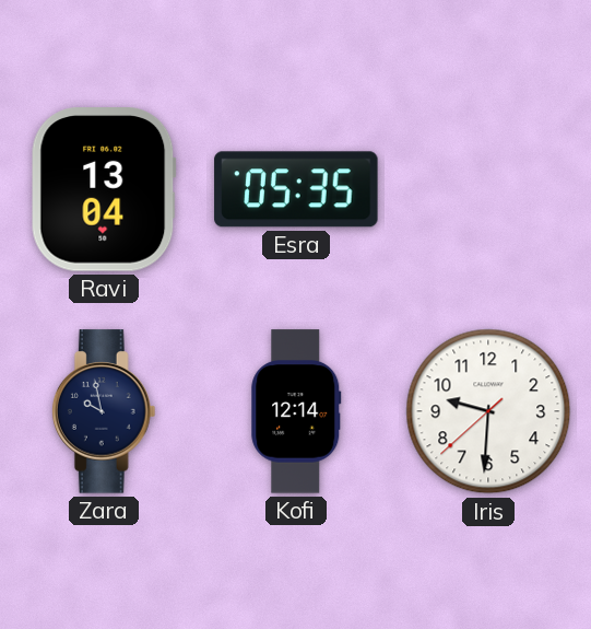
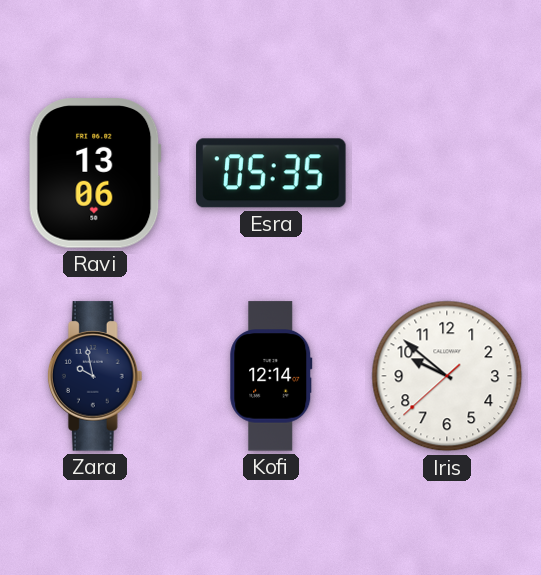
Ravi: 13:04 -> 13:06
Iris: 9:30 -> 9:51
